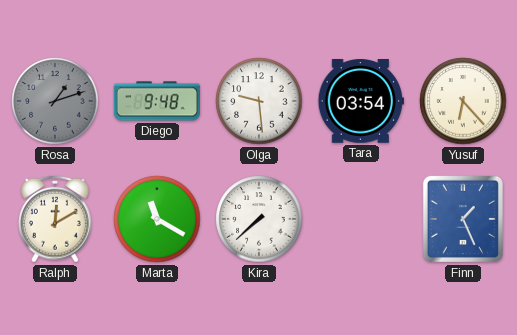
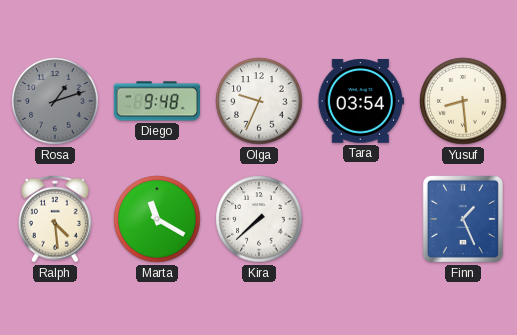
Olga: 9:29 -> 9:34
Yusuf: 6:23 -> 8:29
Ralph: 12:10 -> 4:29
